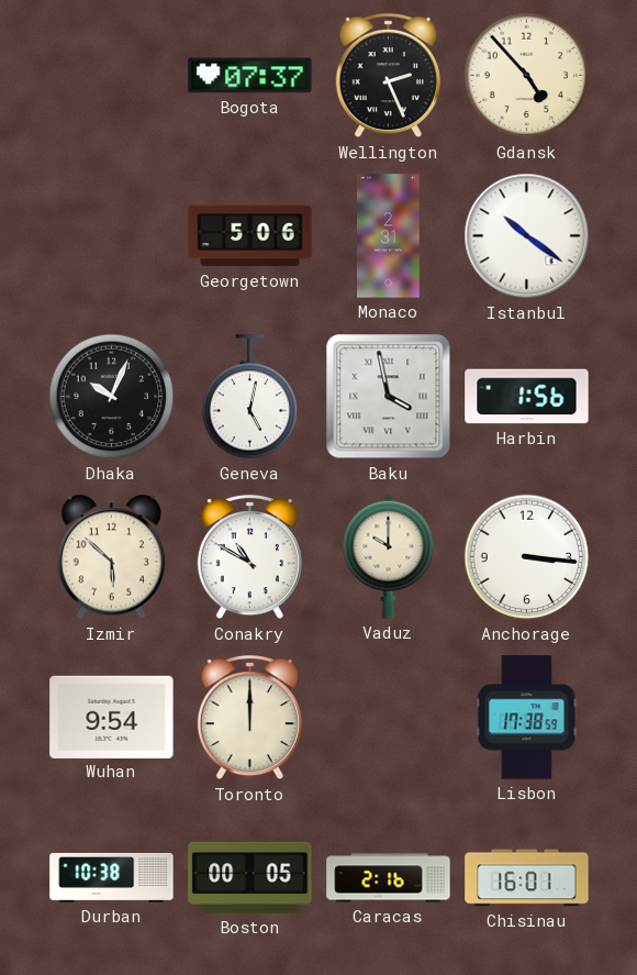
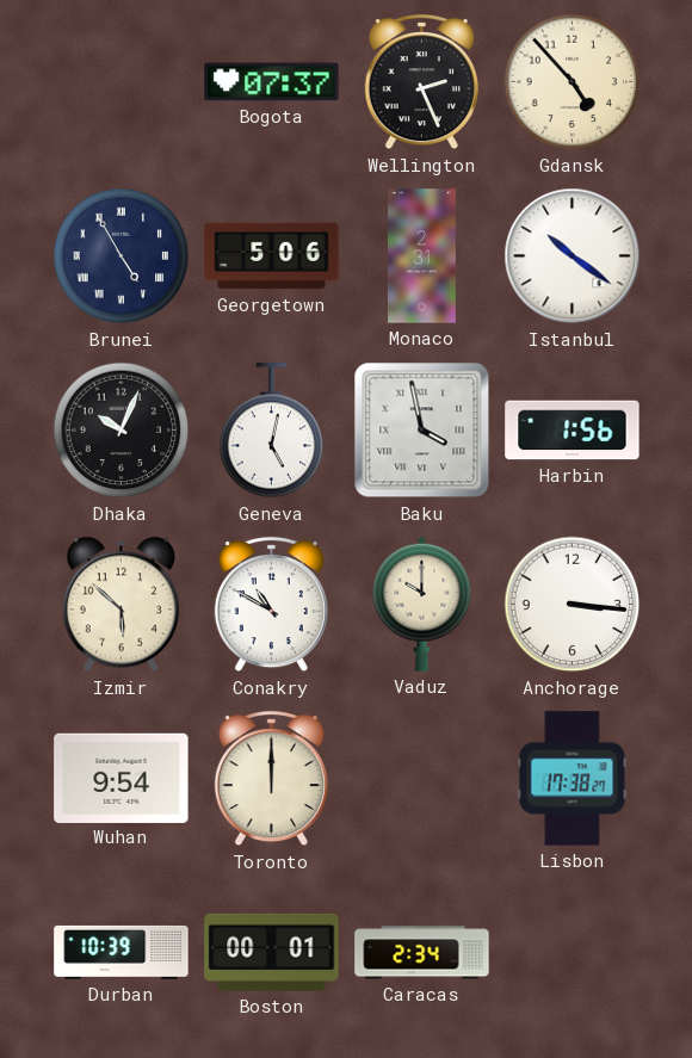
Brunei: none -> 4:55
Lisbon: 17:38:59 -> 17:38:27
Durban: 10:38 -> 10:39
Boston: 00:05 -> 00:01
Caracas: 2:16 -> 2:34
Chisinau: 16:01 -> none
